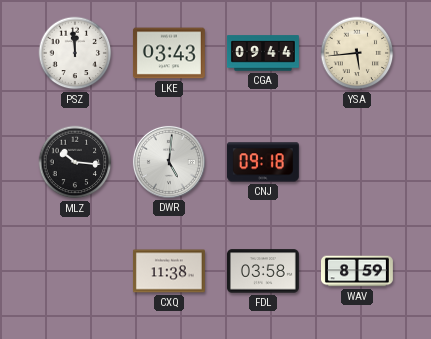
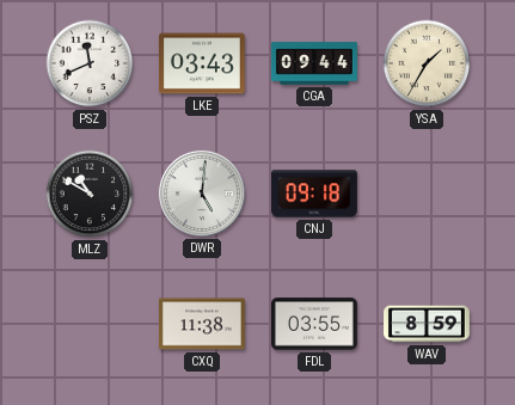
PSZ: 11:59 -> 11:41
YSA: 5:44 -> 1:35
MLZ: 10:16 -> 10:50
FDL: 03:58 -> 03:55
